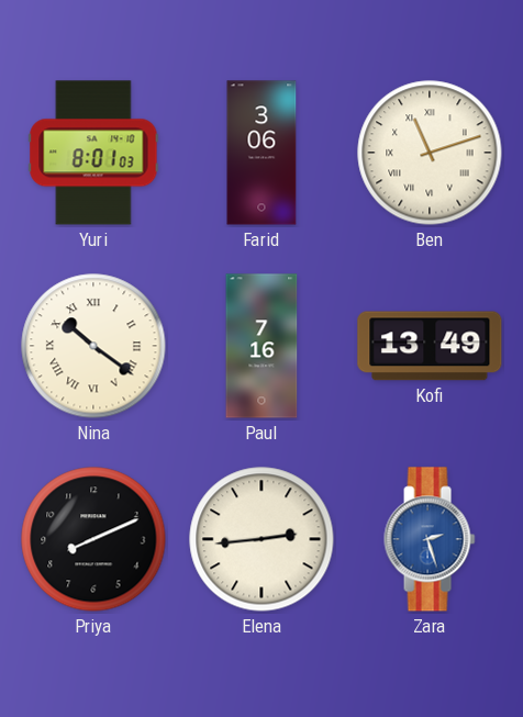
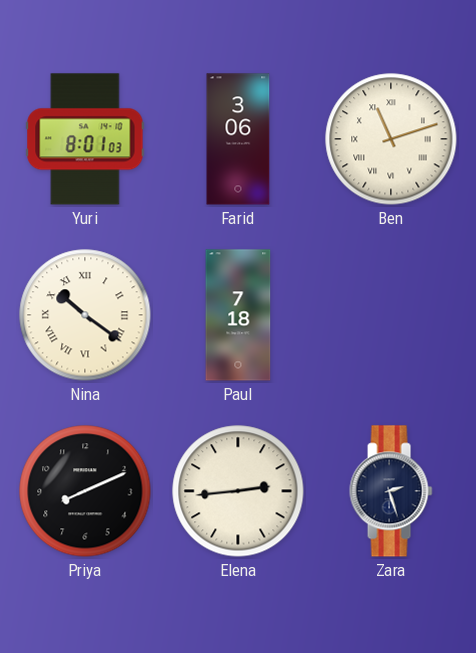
Paul: 7:16 -> 7:18
Kofi: 13:49 -> none
Zara dial: blue -> navy
